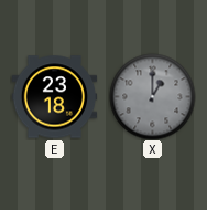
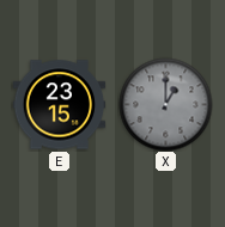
E: 23:18 -> 23:15
